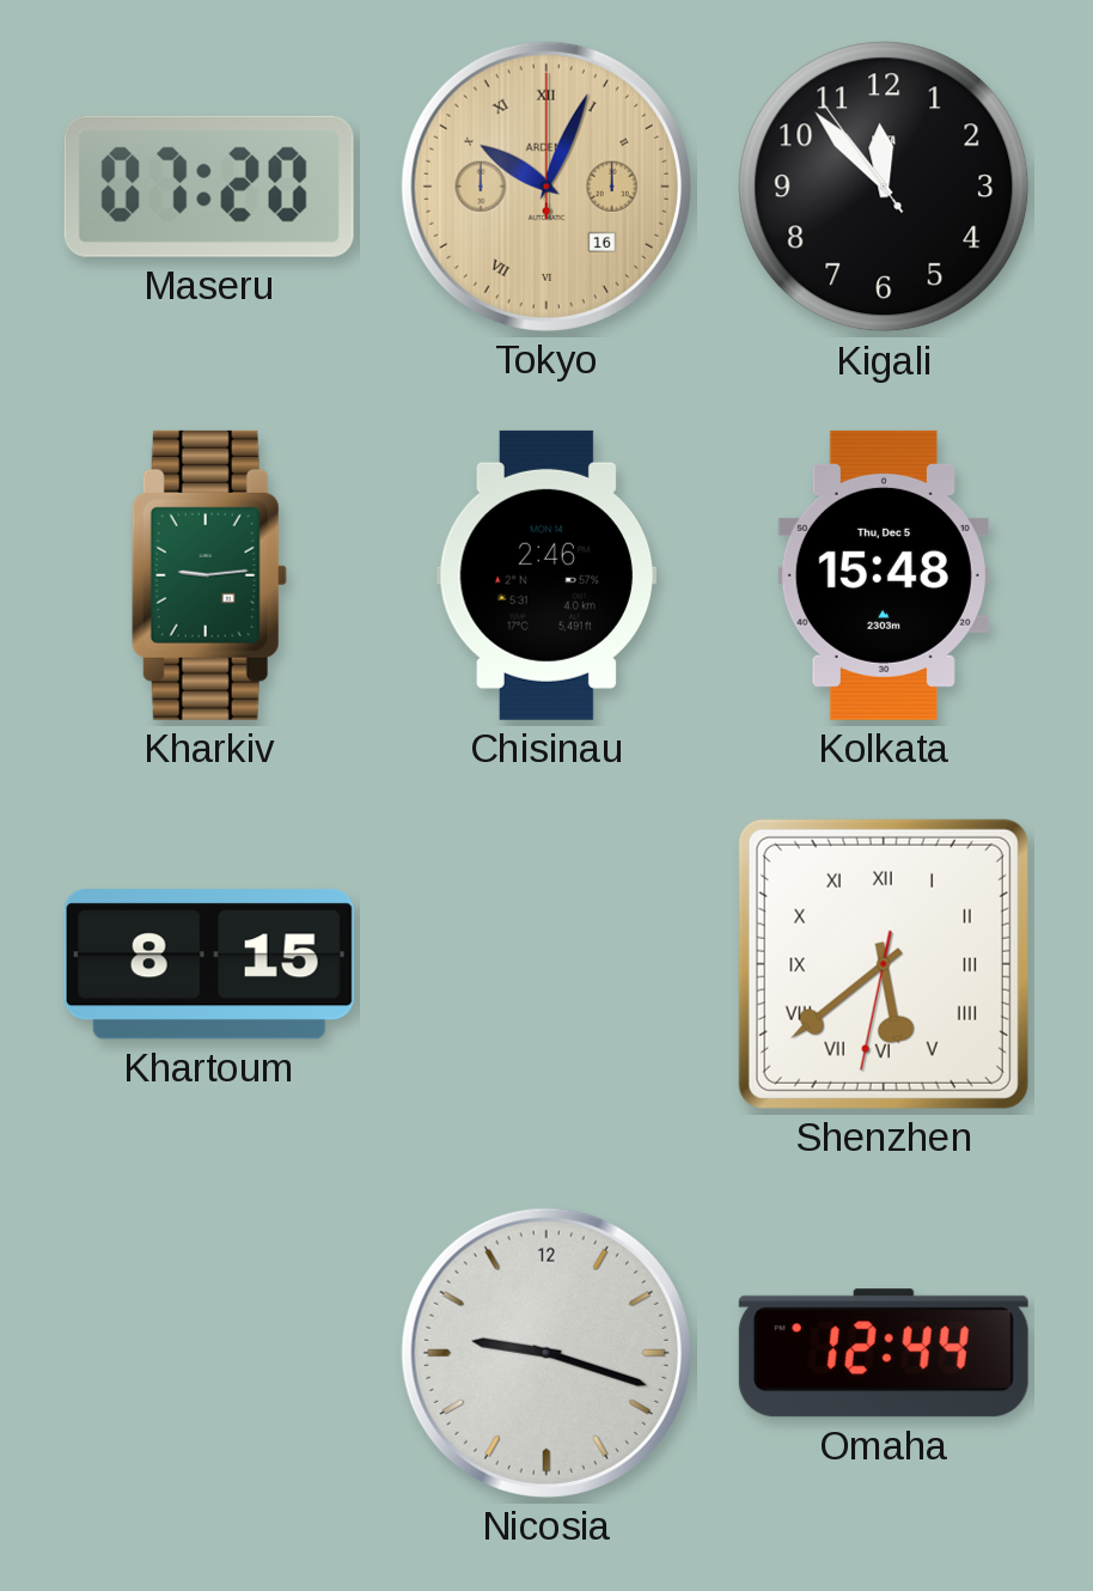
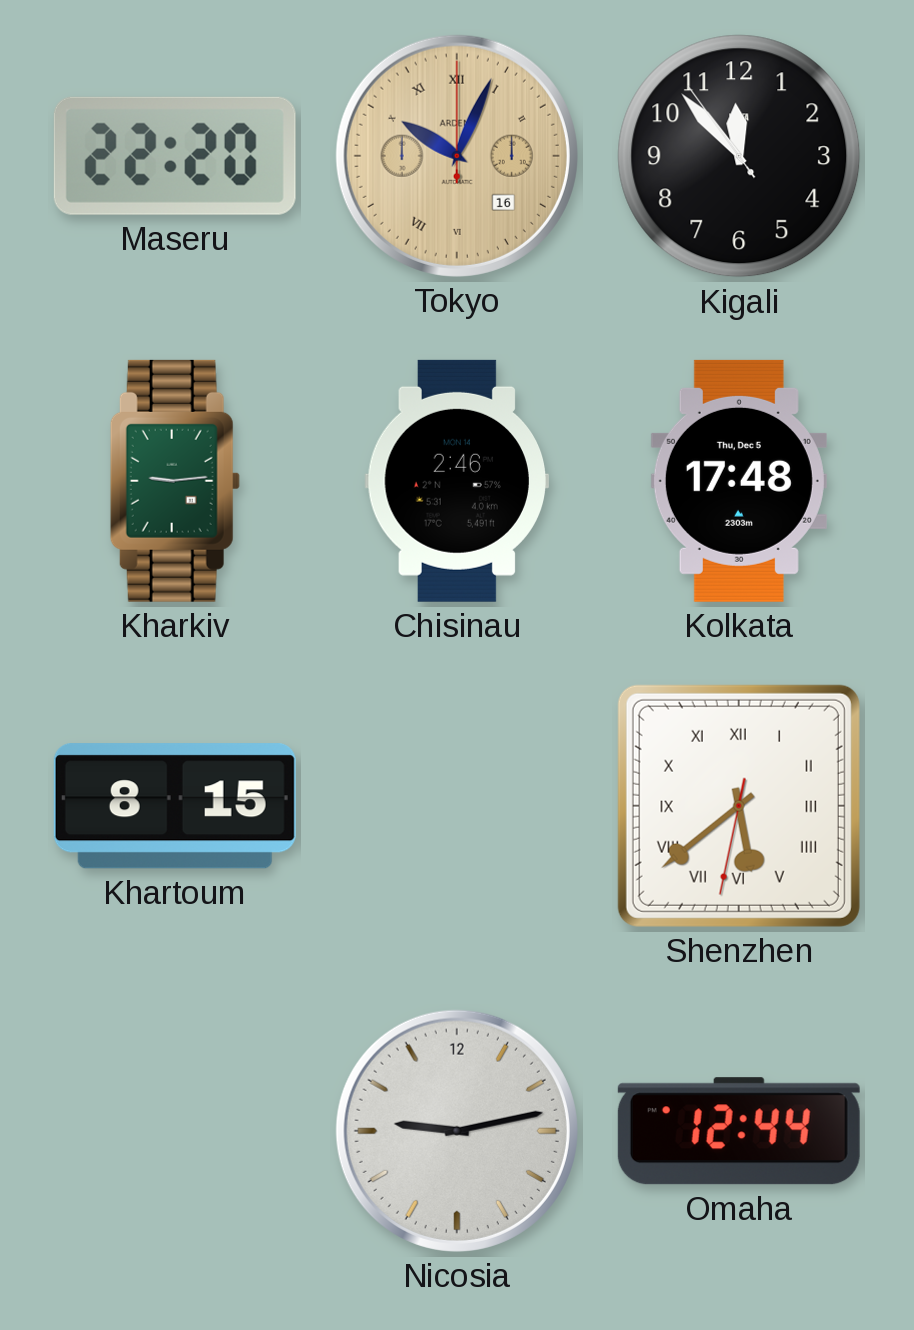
Maseru: 07:20 -> 22:20
Kolkata: 15:48 -> 17:48
Nicosia: 9:18 -> 9:13
